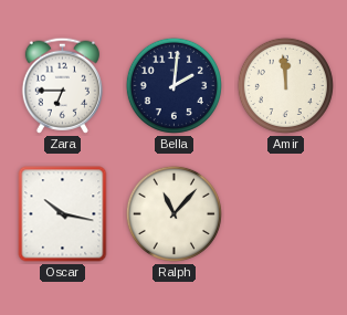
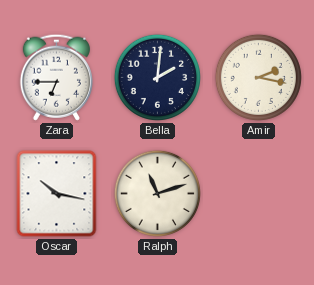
Amir: 11:59 -> 2:17
Ralph: 11:07 -> 11:12
